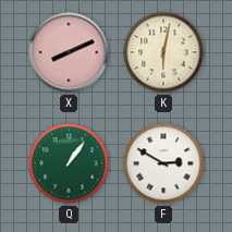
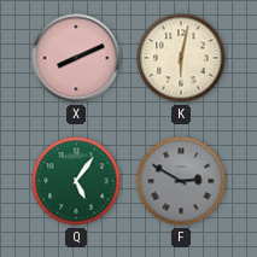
Q: 1:06 -> 5:06
F dial: white -> grey
